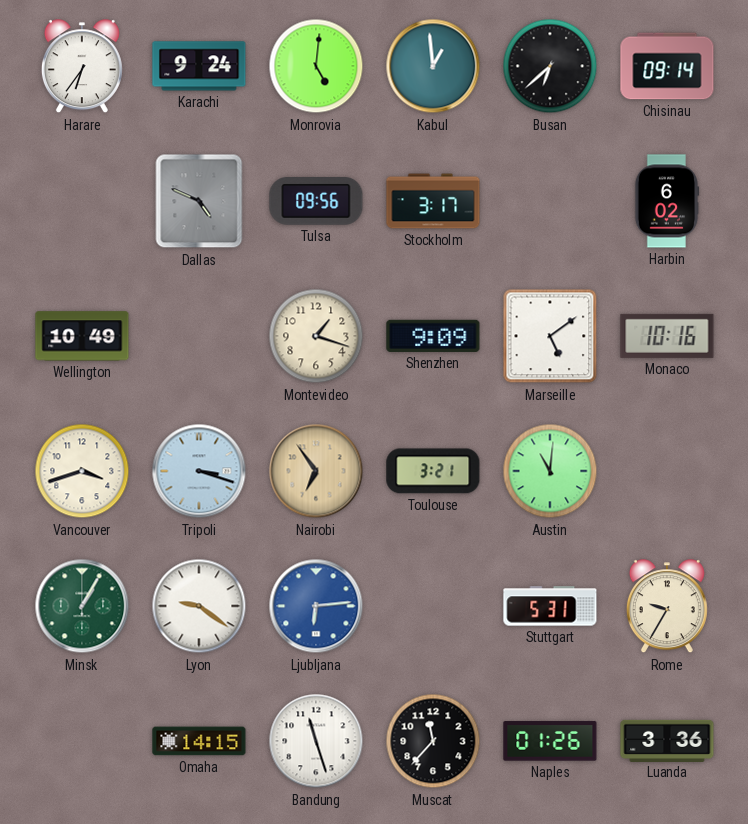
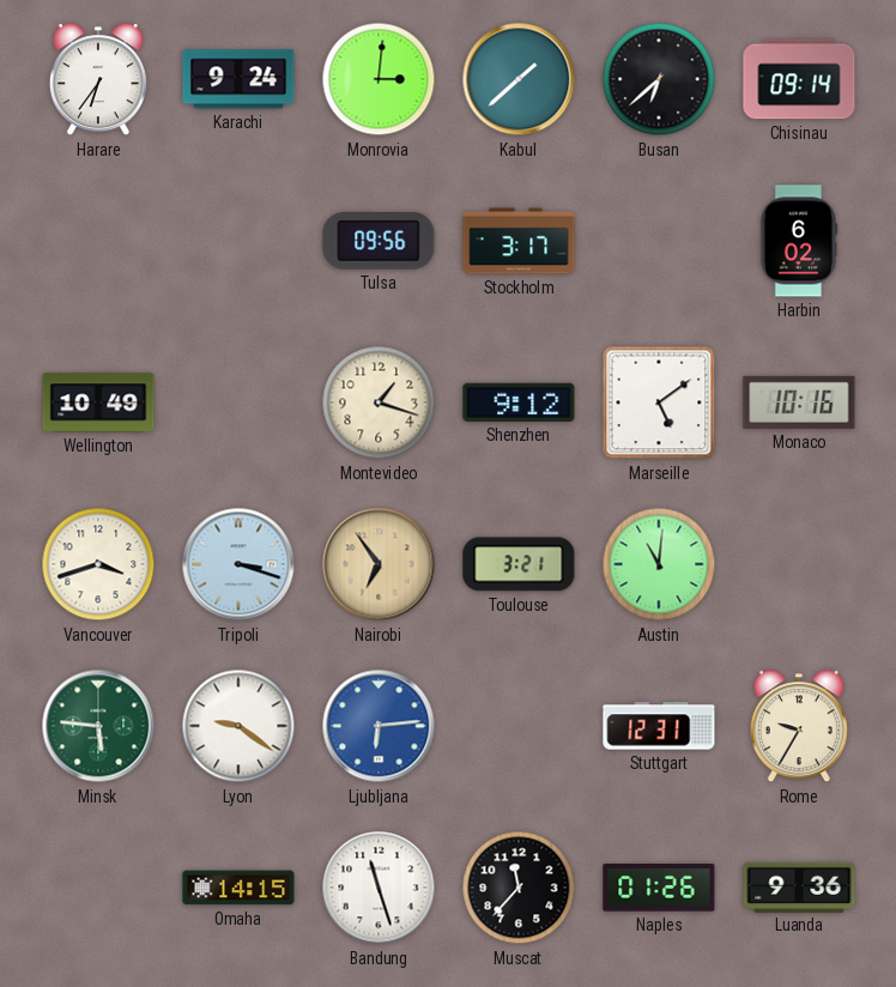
Monrovia: 5:01 -> 3:01
Kabul: 12:59 -> 1:38
Dallas: 4:49 -> none
Shenzhen: 9:09 -> 9:12
Minsk: 1:05 -> 5:46
Stuttgart: 5:31 -> 12:31
Luanda: 3:36 -> 9:36
